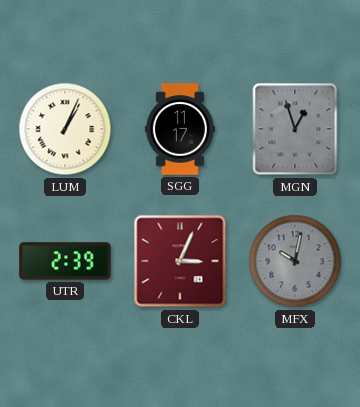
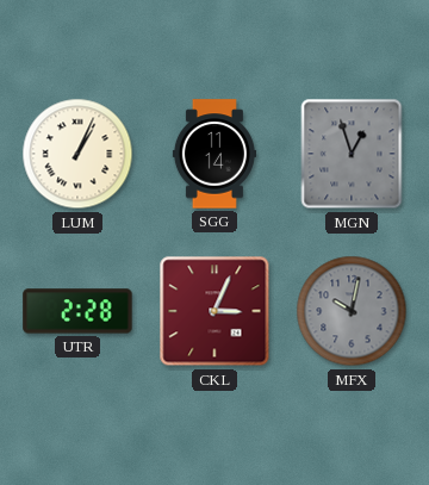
SGG: 11:17 -> 11:14
UTR: 2:39 -> 2:28
